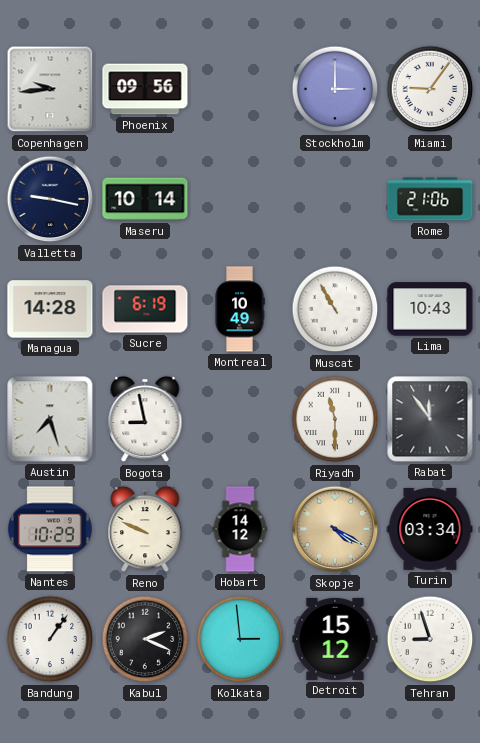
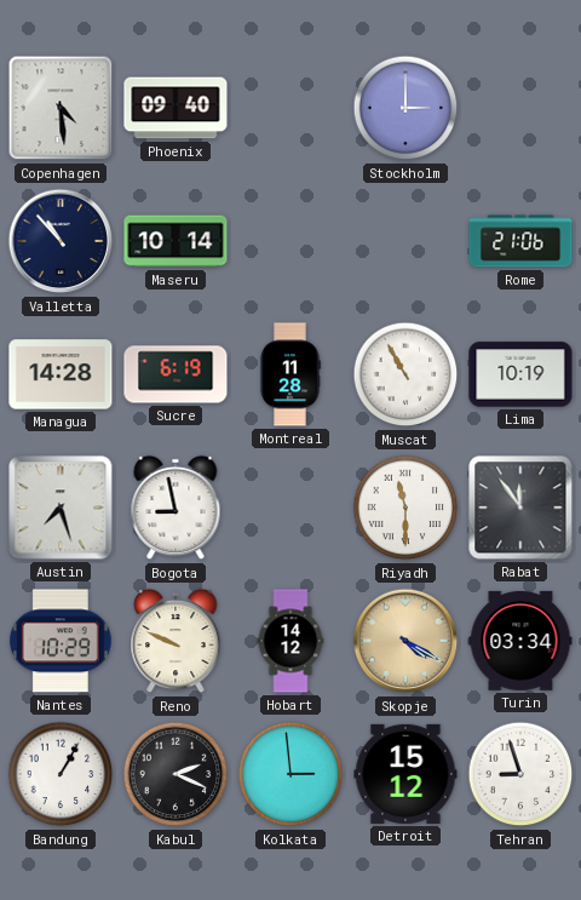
Copenhagen: 9:44 -> 4:29
Phoenix: 09:56 -> 09:40
Miami: 9:06 -> none
Valletta: 9:17 -> 10:53
Montreal: 10:49 -> 11:28
Lima: 10:43 -> 10:19
Bandung: 1:06 -> 1:05
